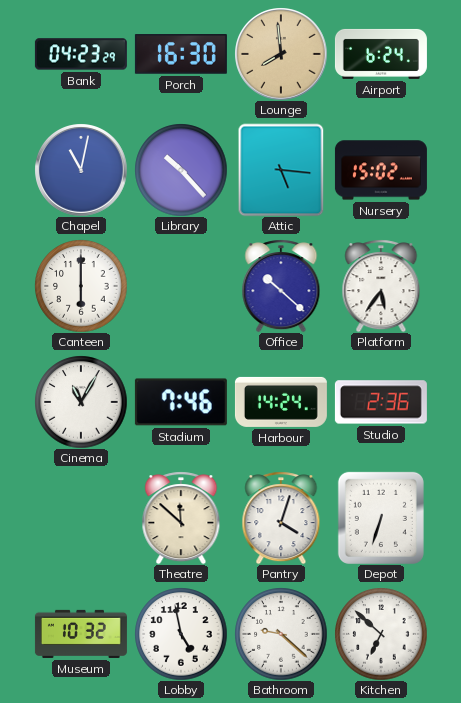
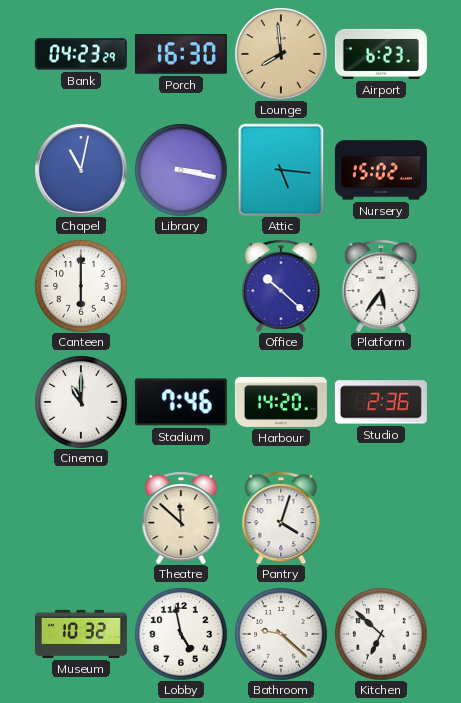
Airport: 6:24 -> 6:23
Library: 10:23 -> 3:17
Cinema: 11:05 -> 11:00
Harbour: 14:24 -> 14:20
Depot: 6:33 -> none
